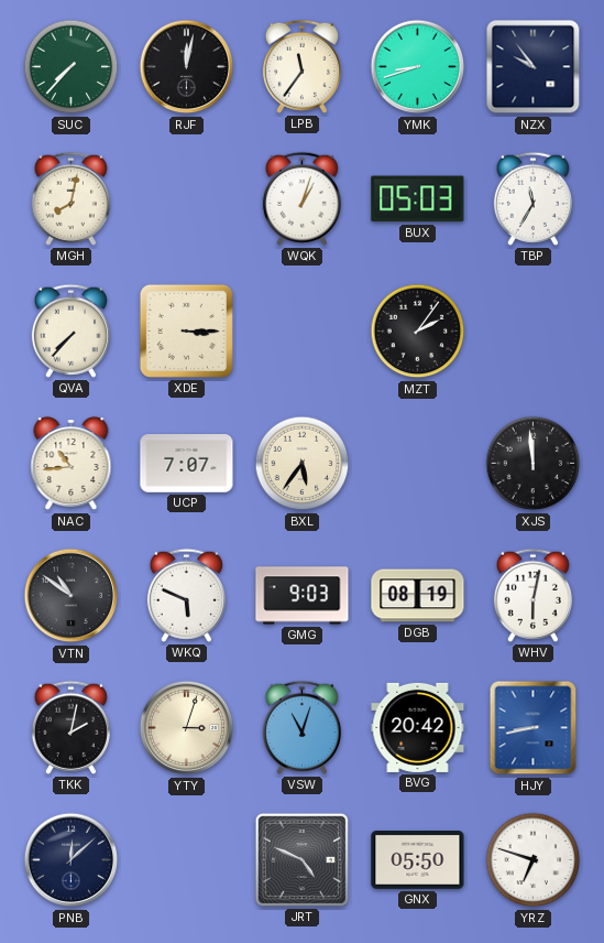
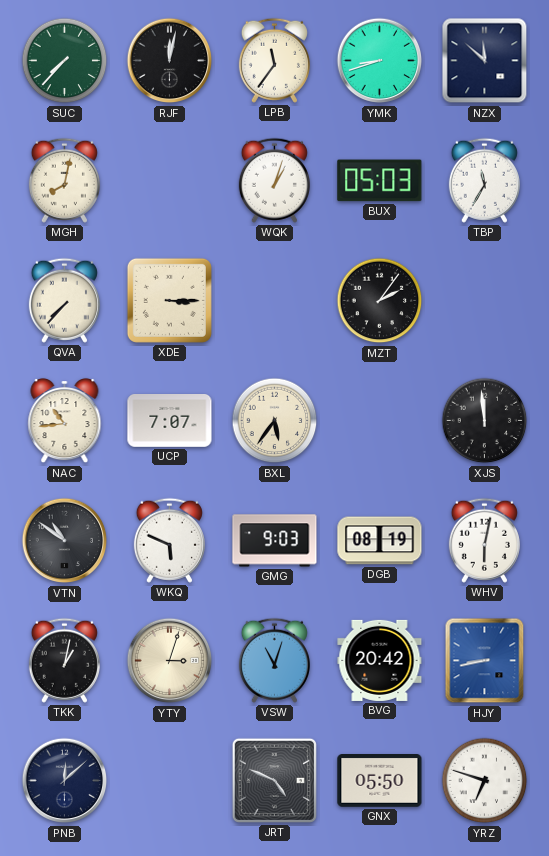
NZX: 9:54 -> 11:52
TKK: 2:02 -> 1:02
